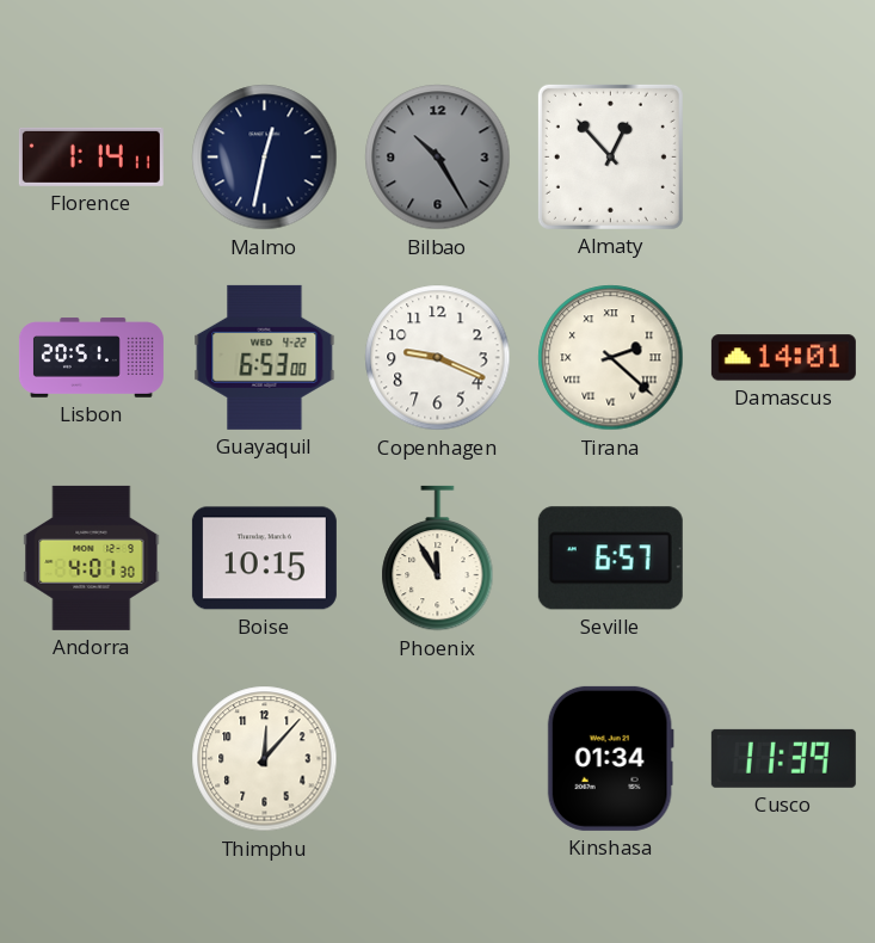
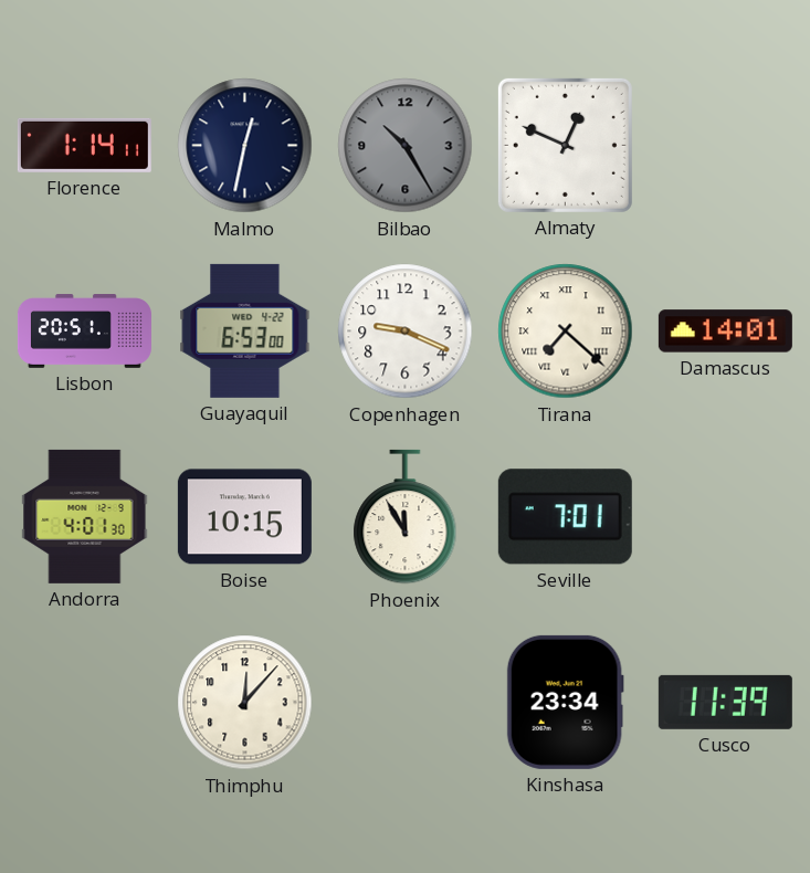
Almaty: 12:53 -> 12:49
Tirana: 2:22 -> 7:22
Seville: 6:57 -> 7:01
Kinshasa: 01:34 -> 23:34
